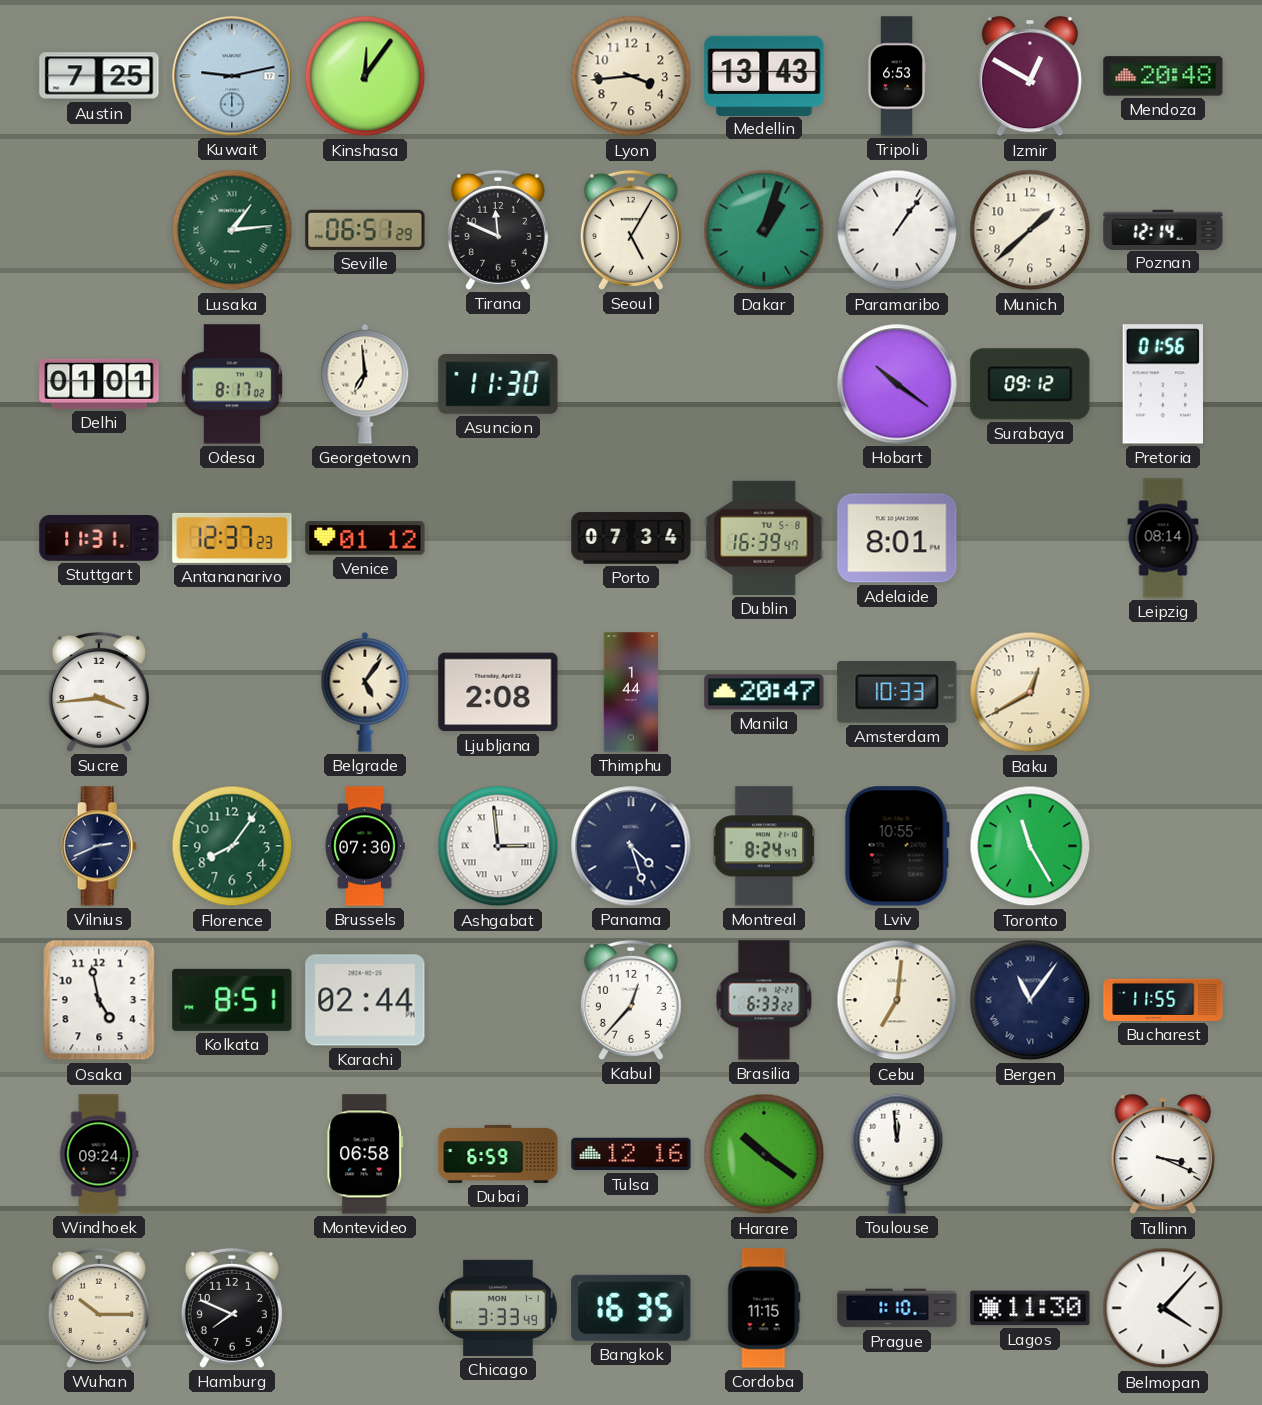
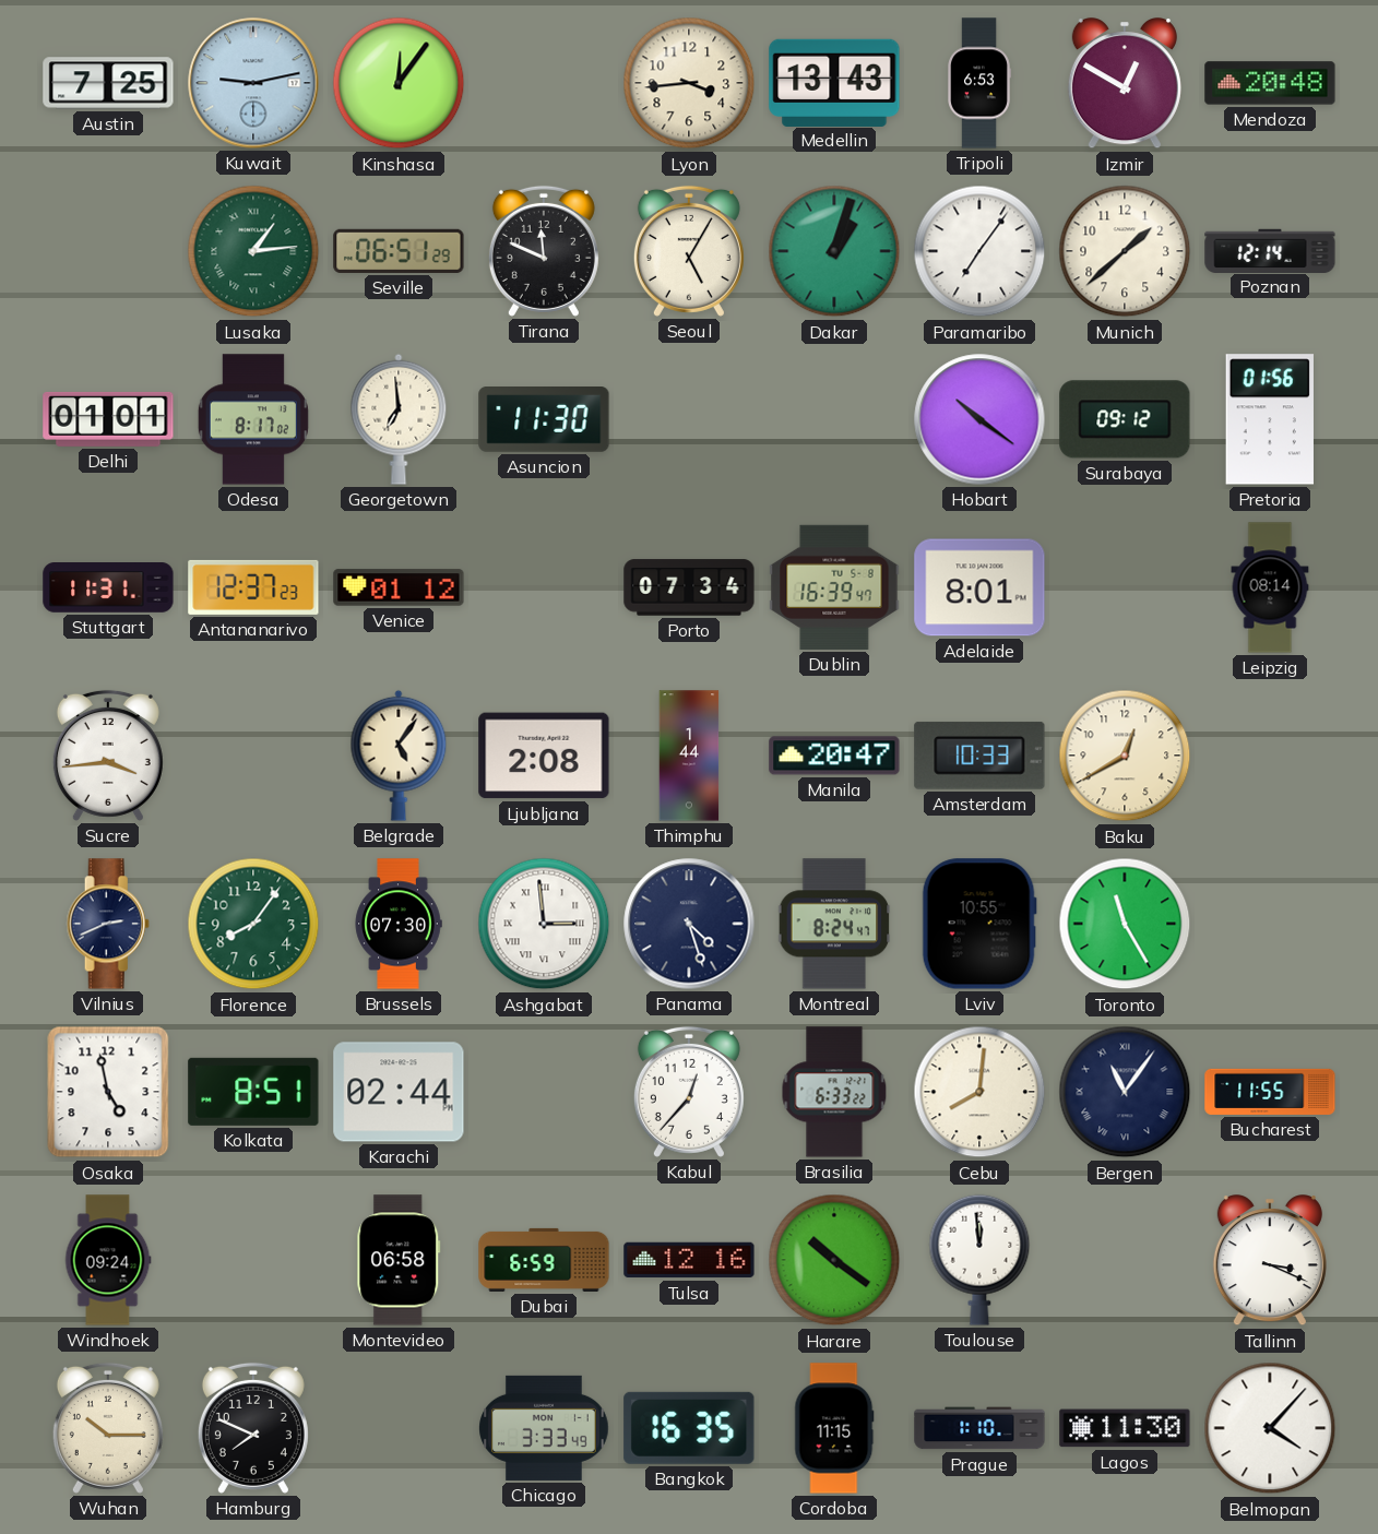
Paramaribo: 1:06 -> 7:06
Cebu: 7:01 -> 8:01
